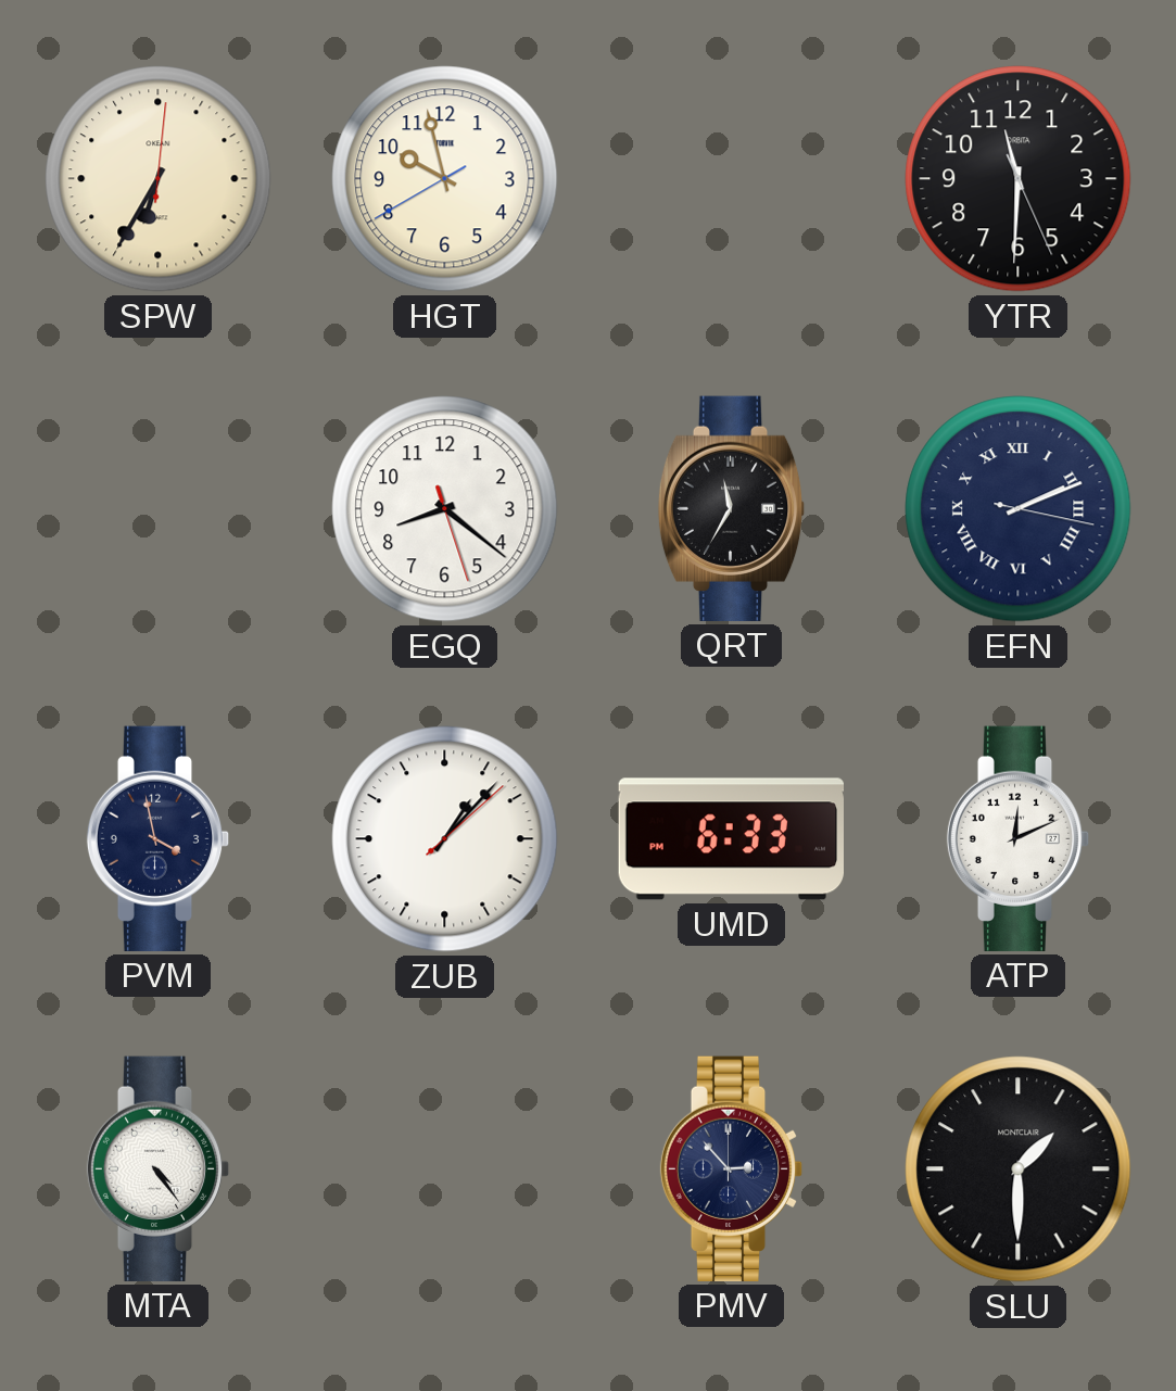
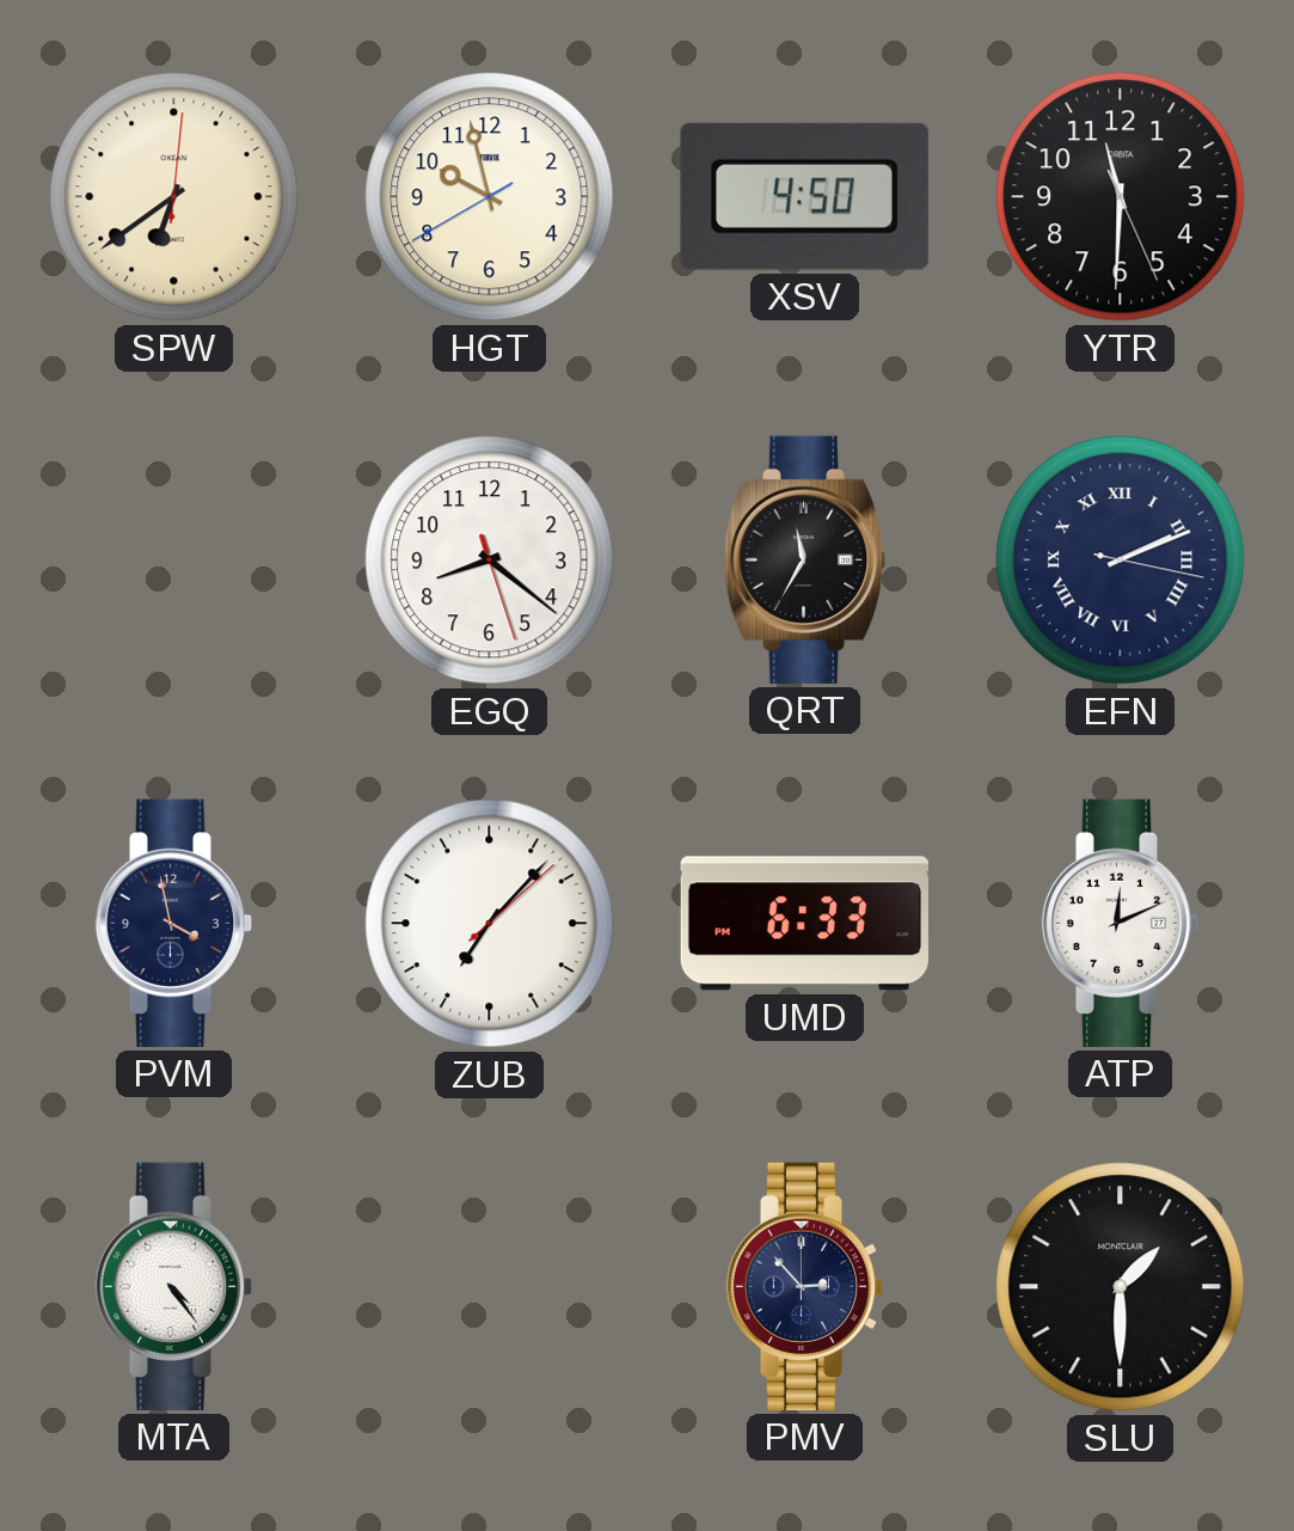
SPW: 6:35 -> 6:39
XSV: none -> 4:50
ZUB: 1:07 -> 7:07
